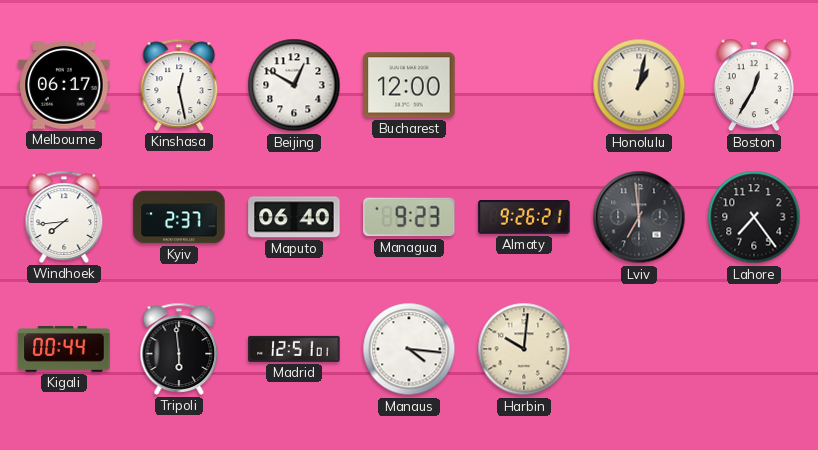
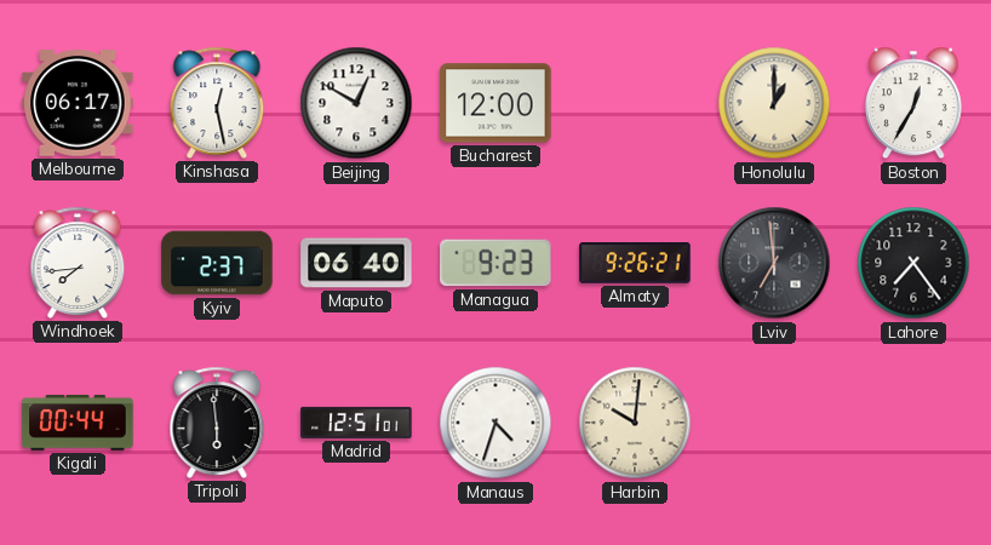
Honolulu: 1:02 -> 1:00
Manaus: 4:16 -> 4:33
